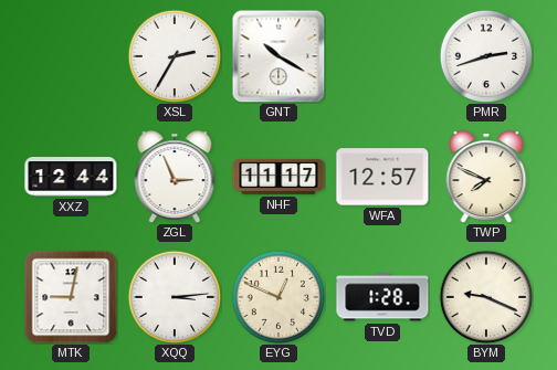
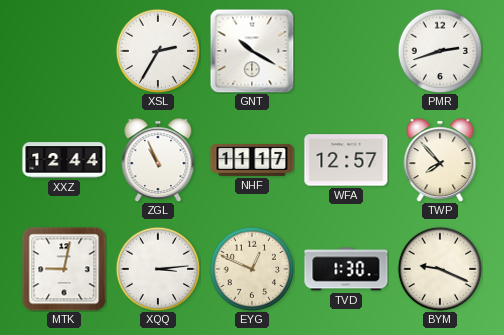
ZGL: 2:56 -> 10:56
TWP: 7:49 -> 7:53
TVD: 1:28 -> 1:30
